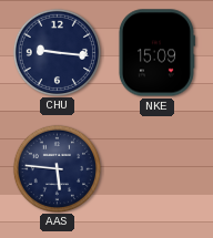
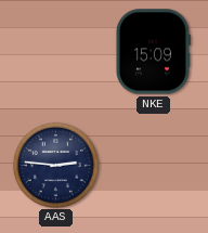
CHU: 9:16 -> none
AAS: 5:46 -> 2:46
